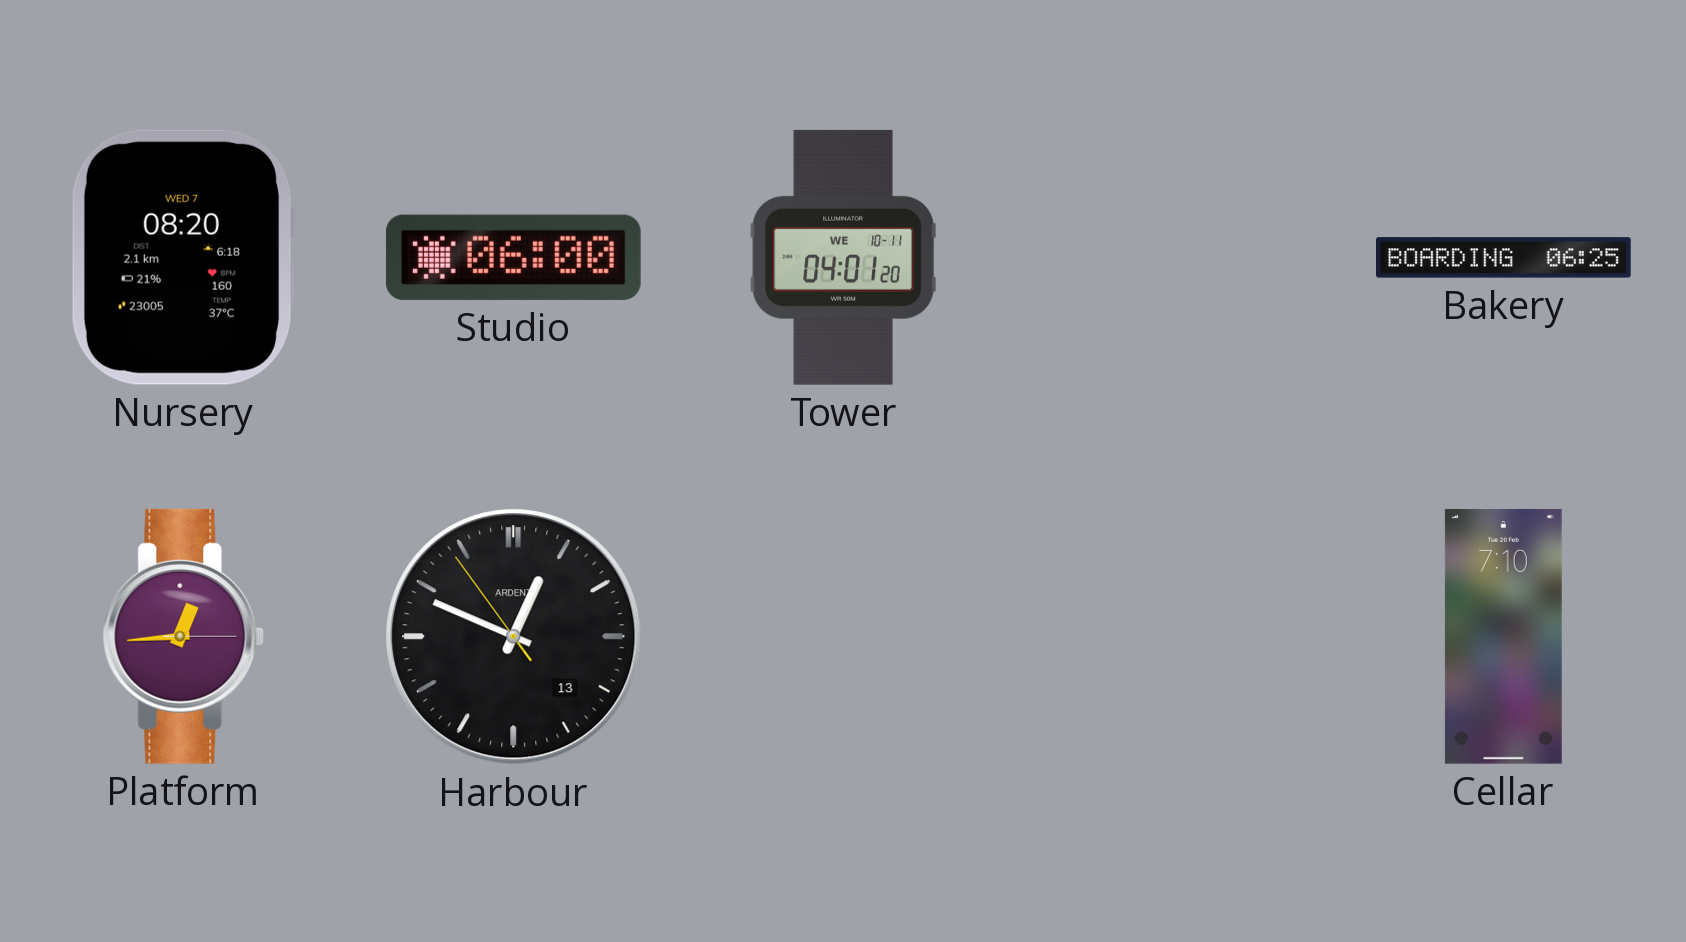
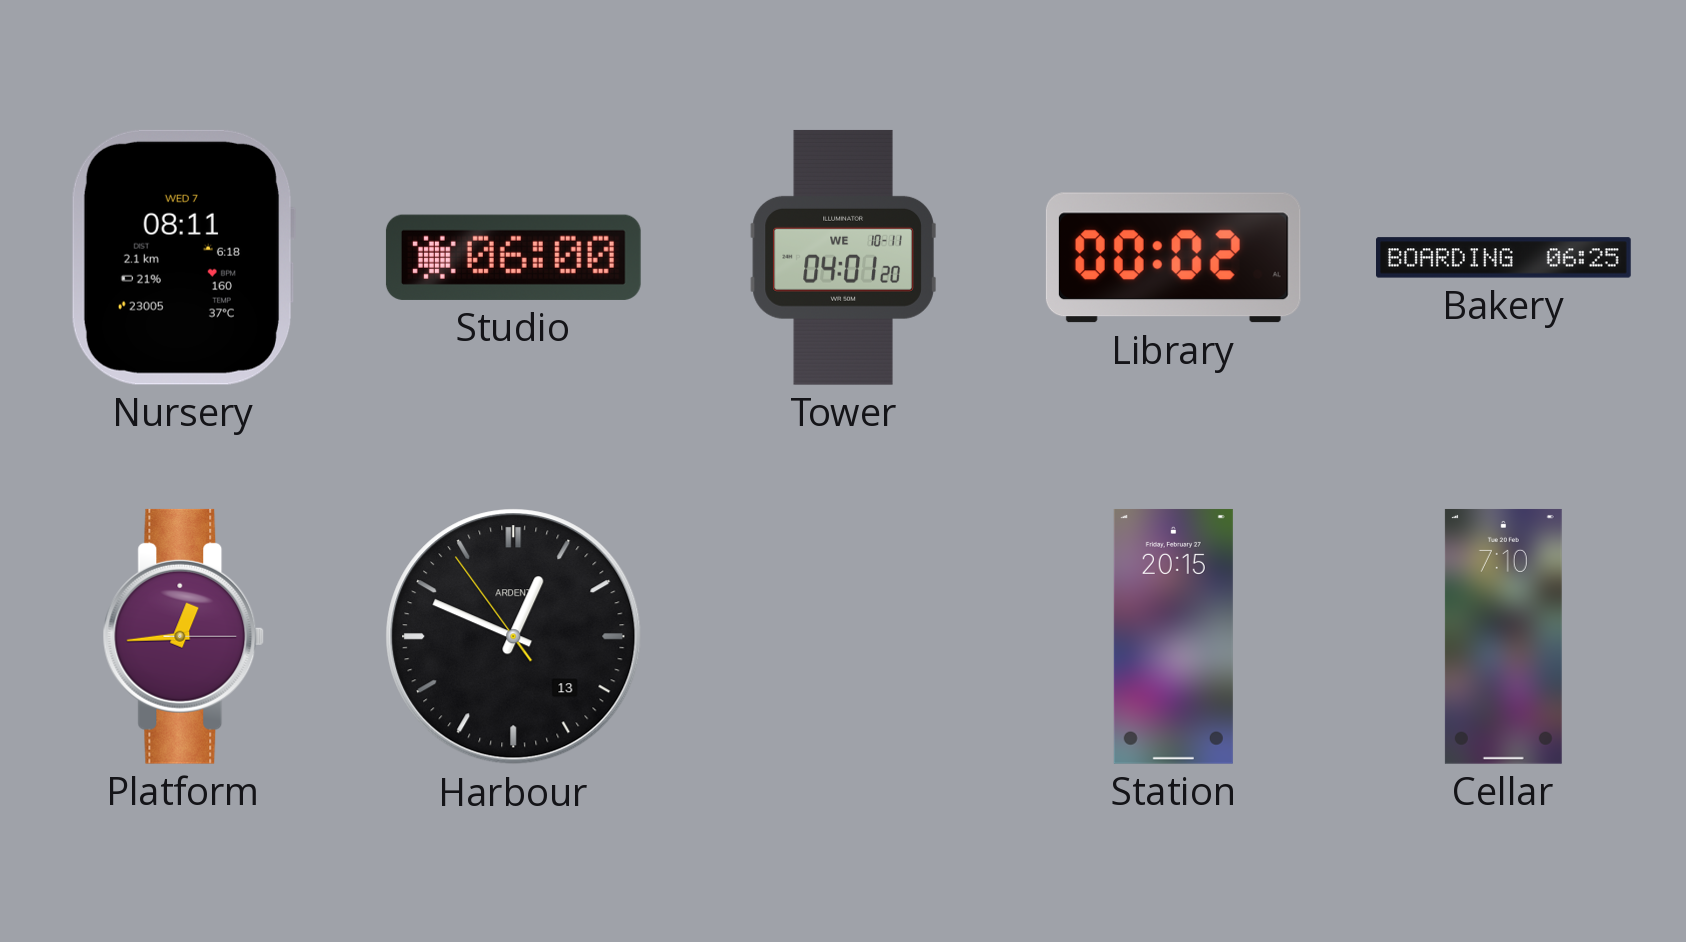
Nursery: 08:20 -> 08:11
Library: none -> 00:02
Station: none -> 20:15
